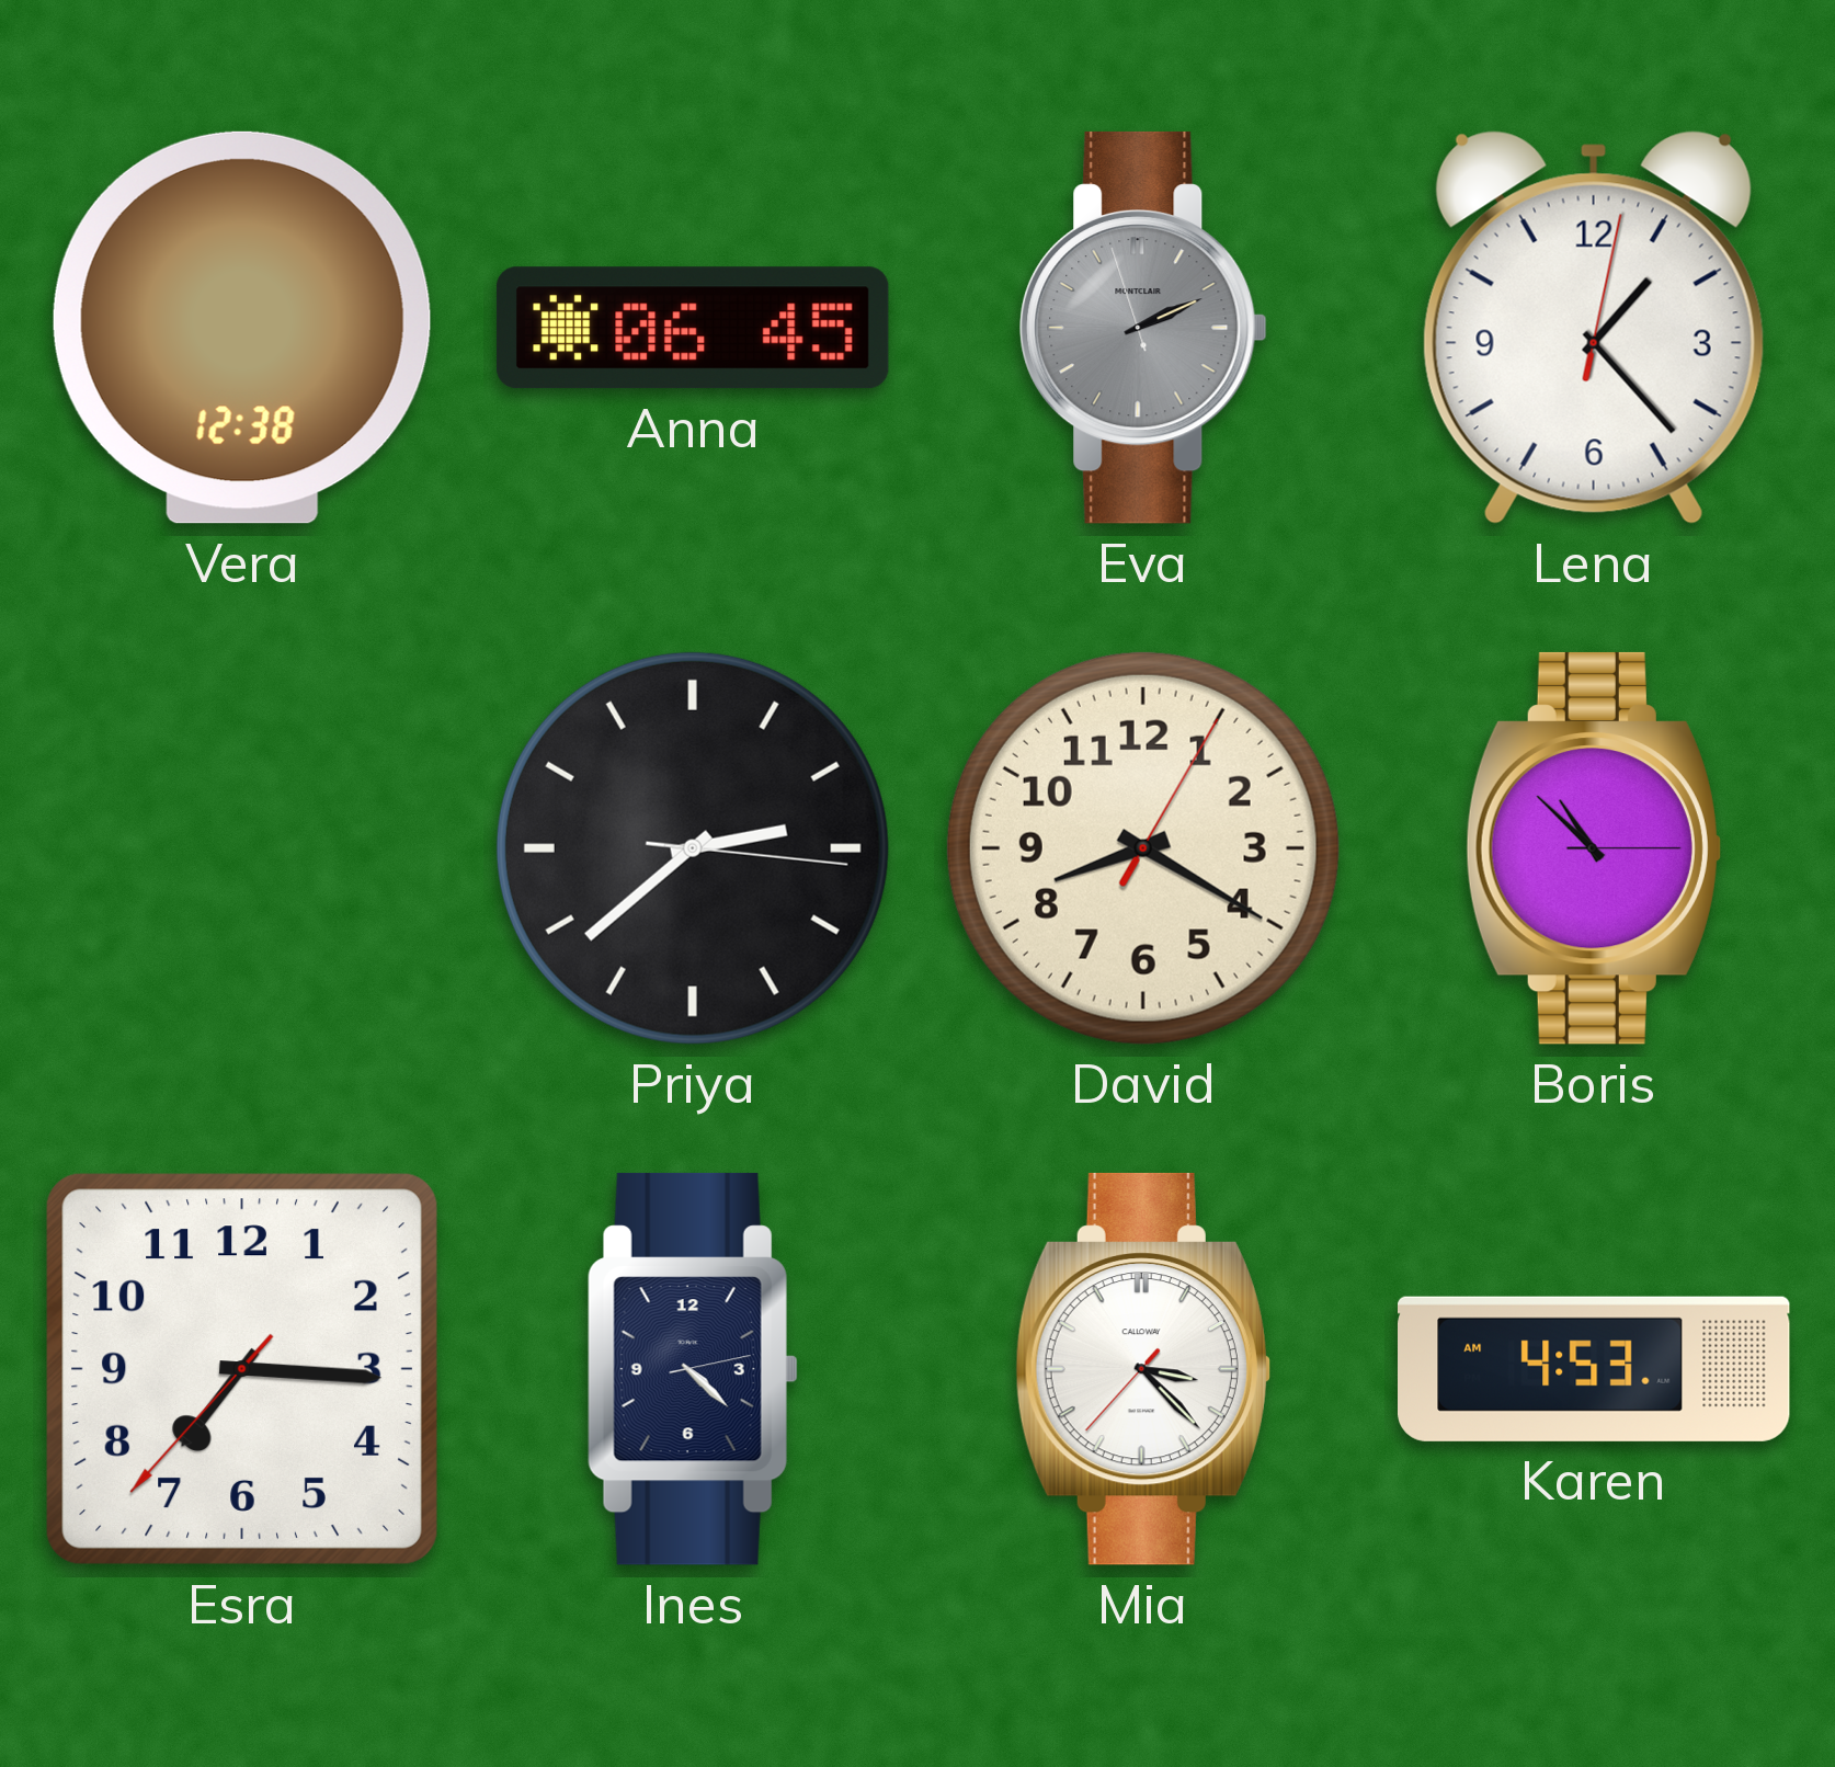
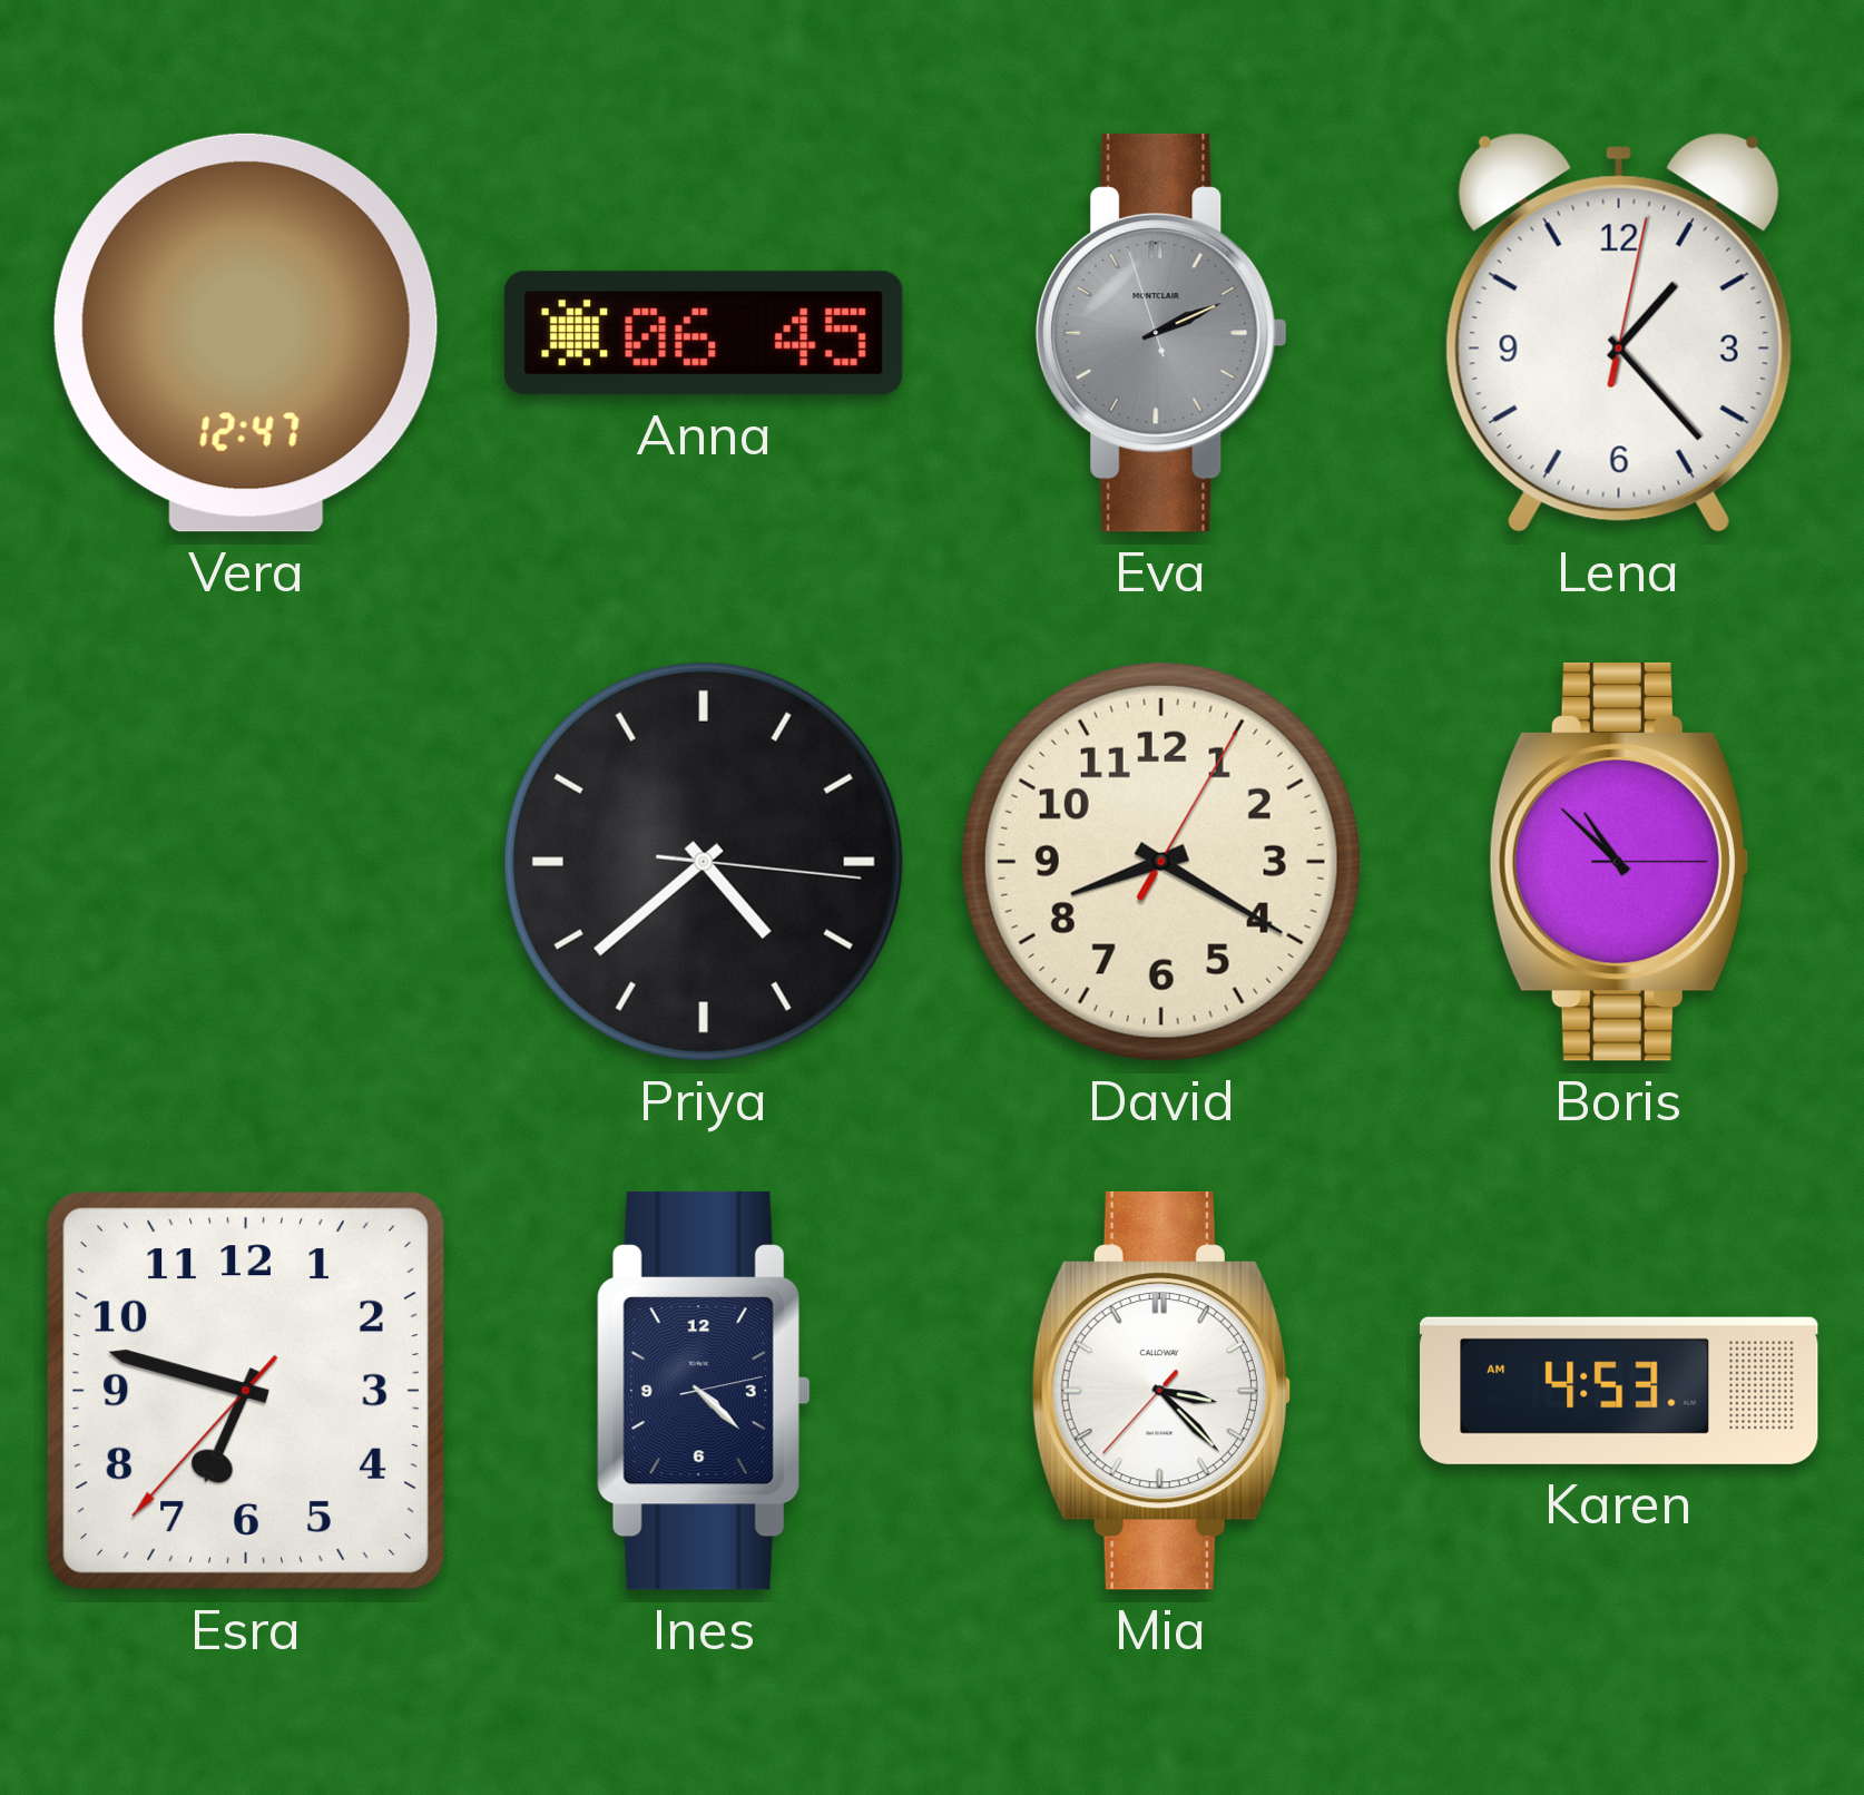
Vera: 12:38 -> 12:47
Priya: 2:38 -> 4:38
Esra: 7:15 -> 6:47
